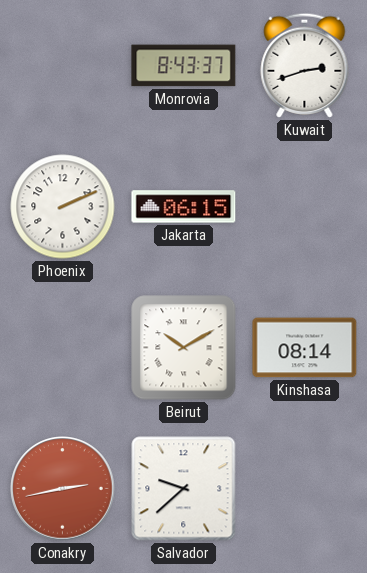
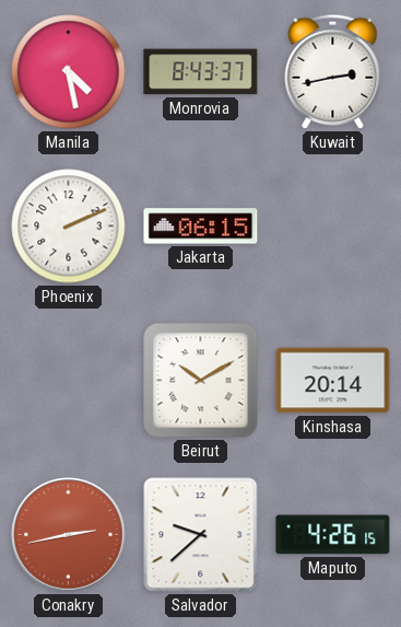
Manila: none -> 4:28
Kuwait: 2:42 -> 2:43
Kinshasa: 08:14 -> 20:14
Maputo: none -> 4:26
